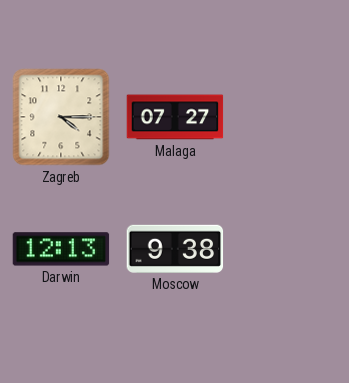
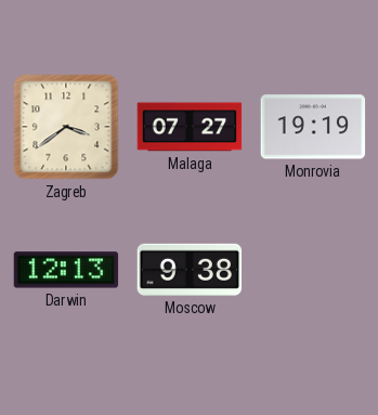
Zagreb: 4:15 -> 3:39
Monrovia: none -> 19:19
